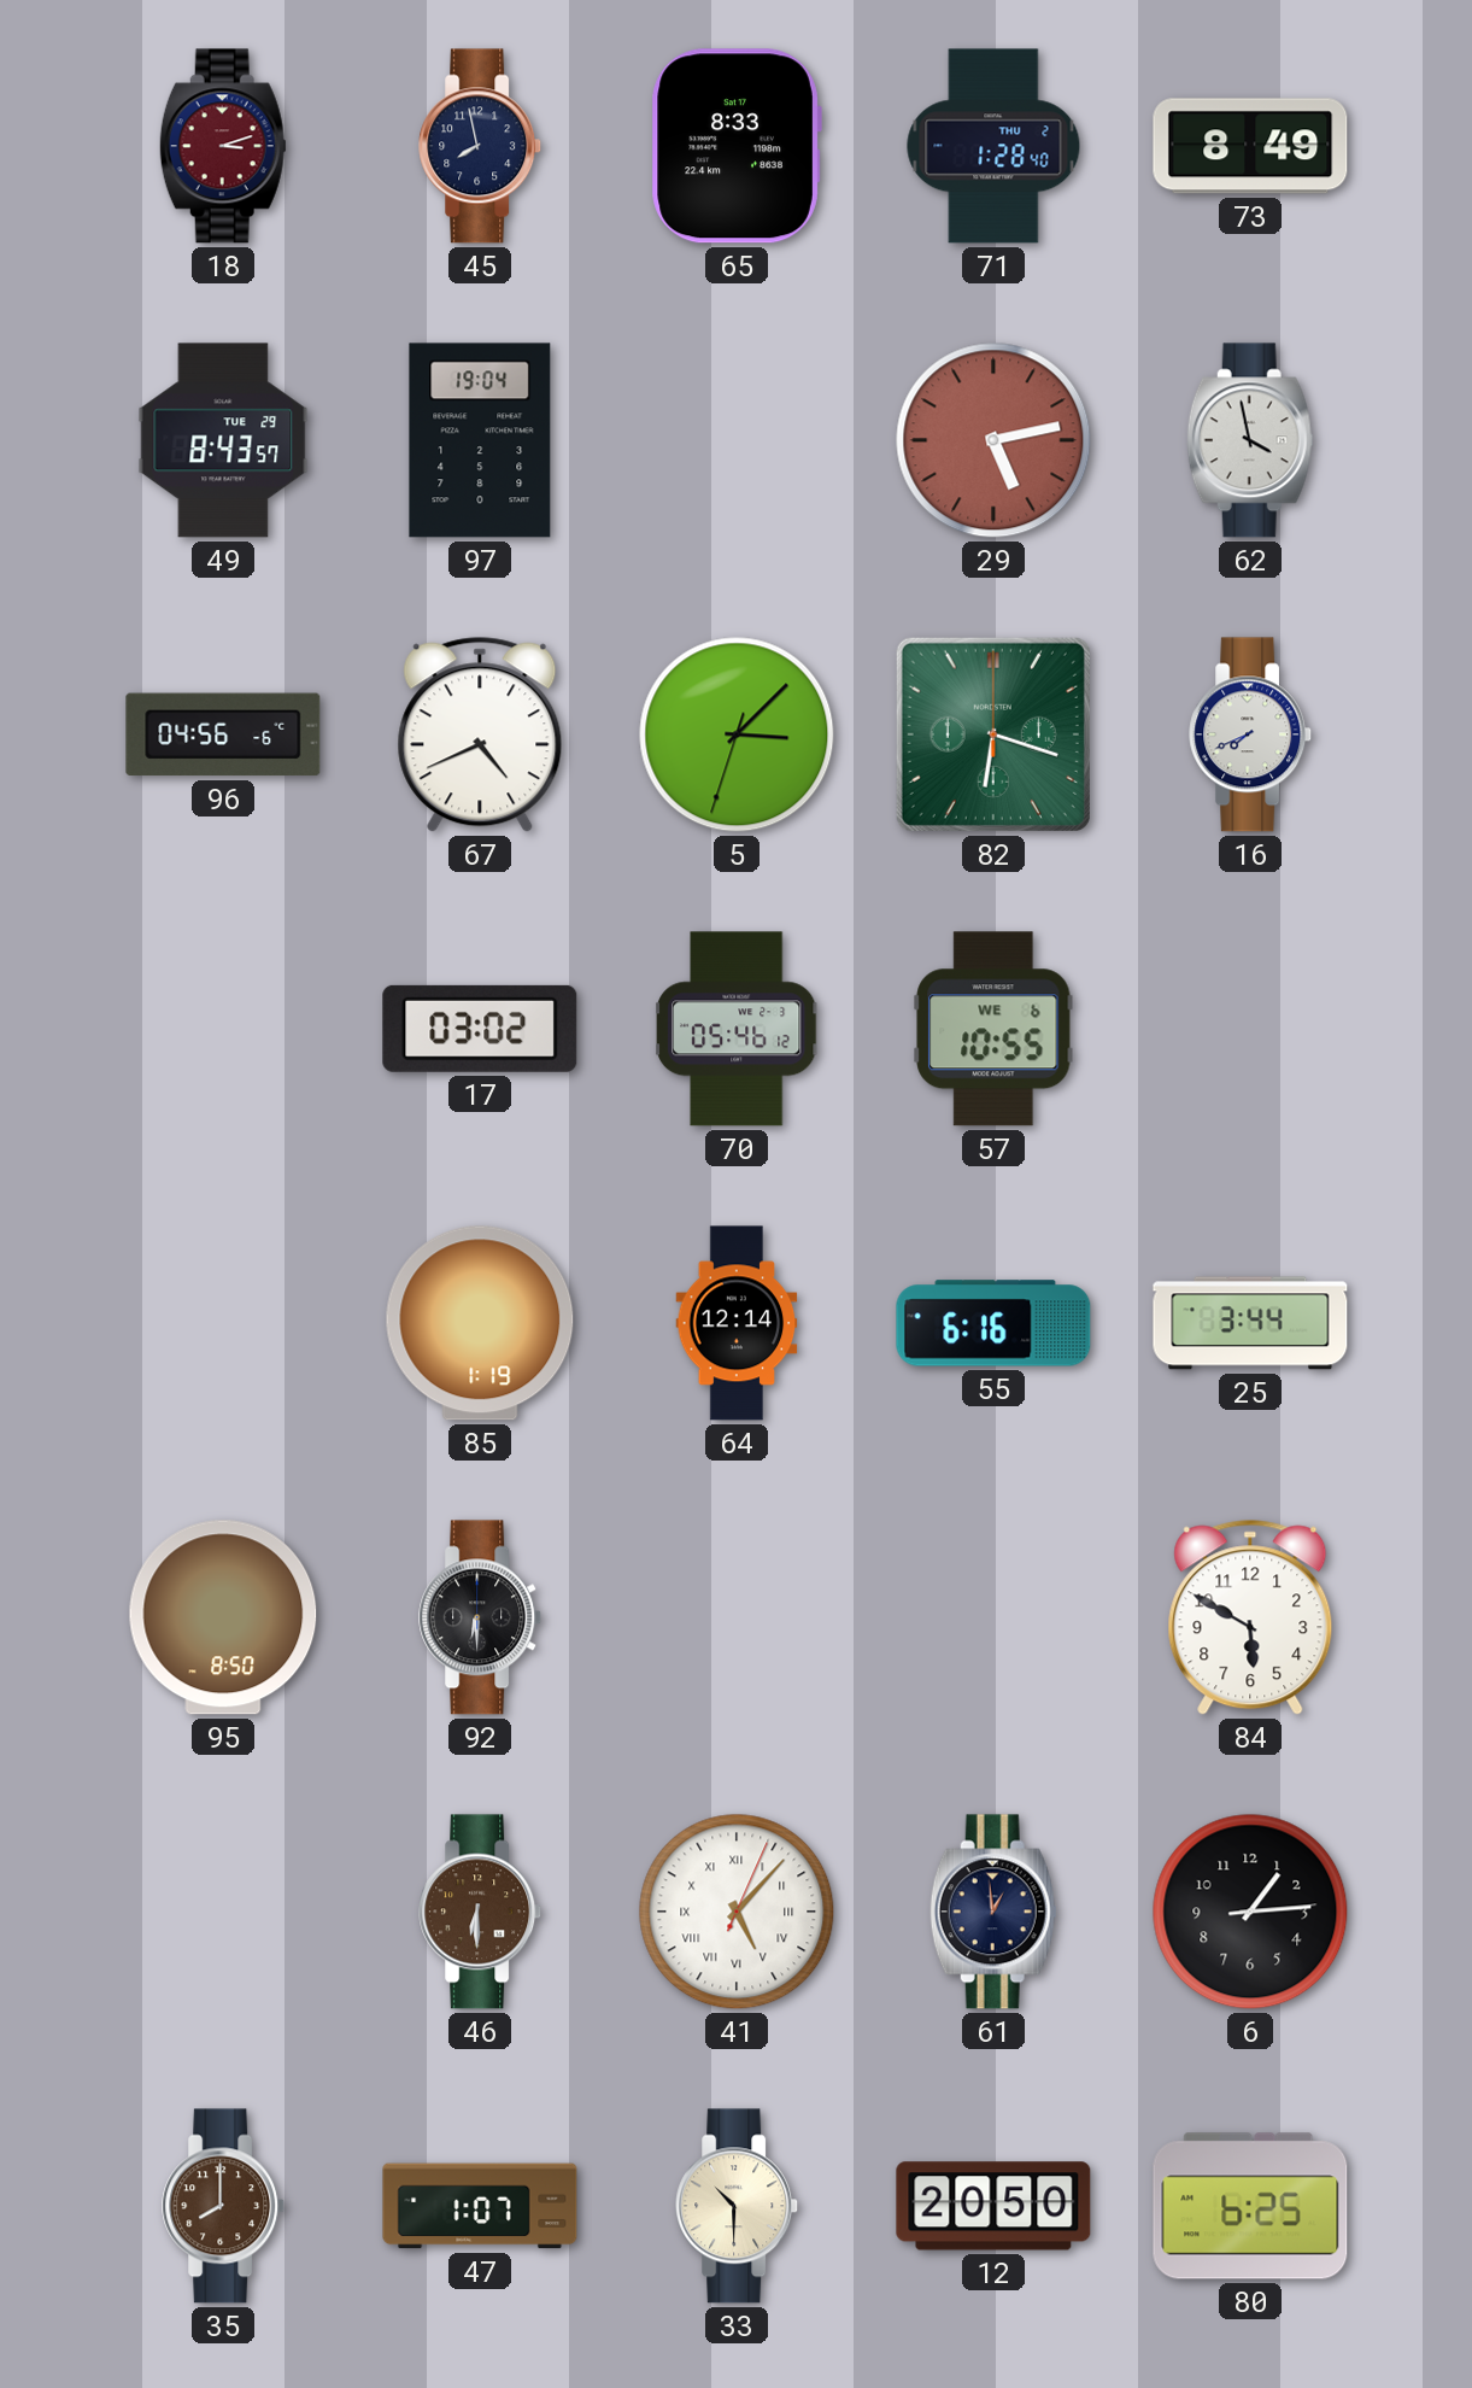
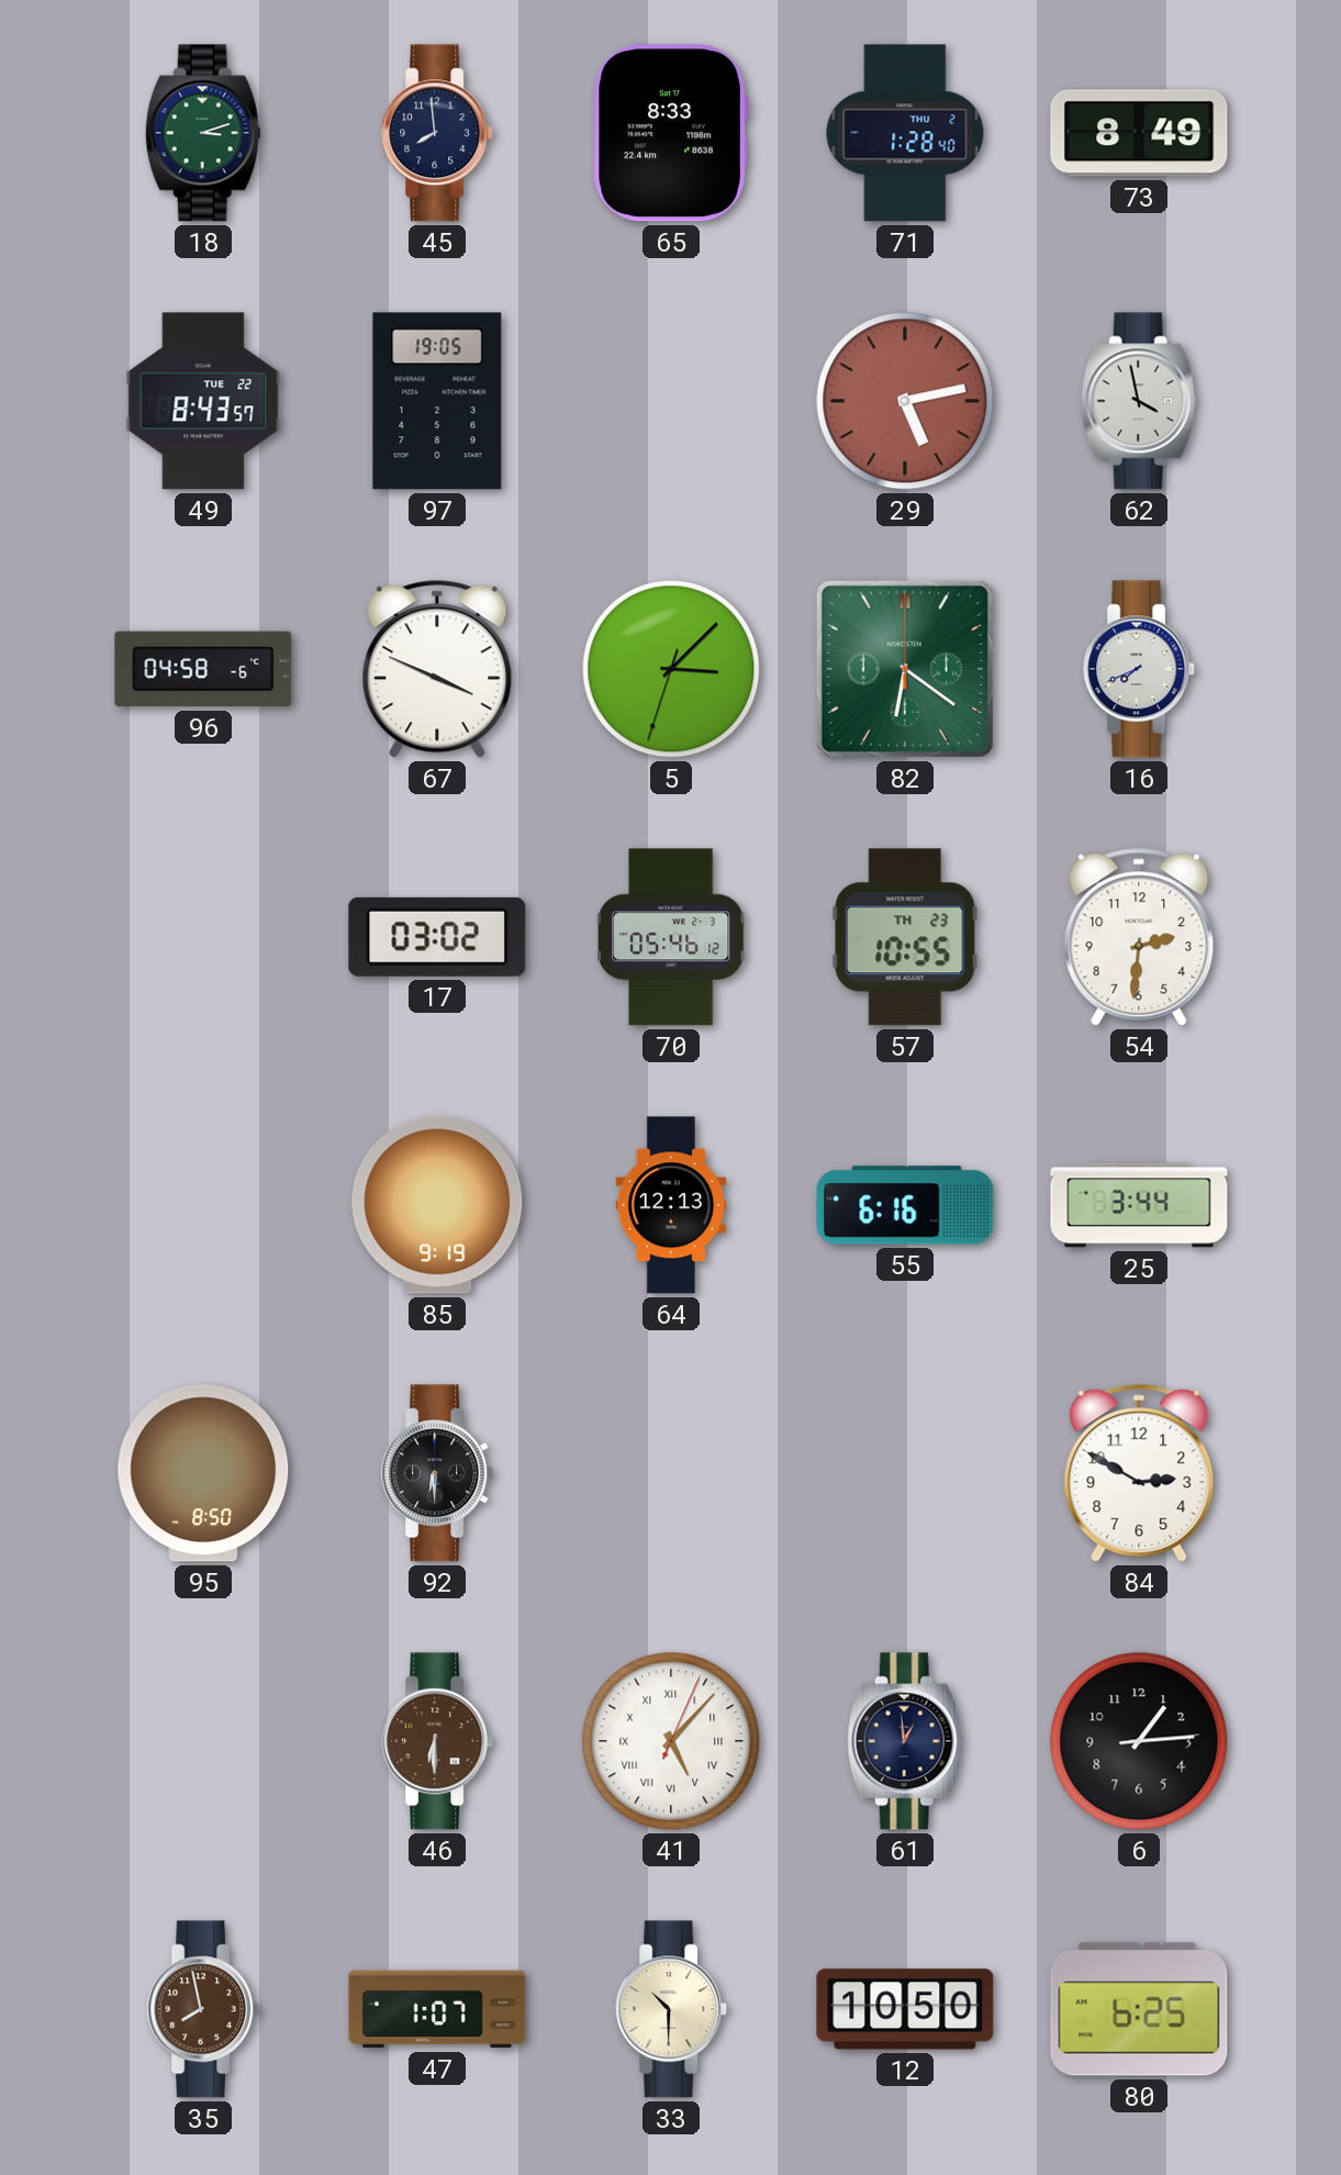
18 dial: burgundy -> green
45: 7:58 -> 7:59
49 date: TUE 29 -> TUE 22
97: 19:04 -> 19:05
96: 04:56 -> 04:58
67: 4:41 -> 3:49
82: 6:18 -> 6:21
57 date: WE 6 -> TH 23
54: none -> 2:31
85: 1:19 -> 9:19
64: 12:14 -> 12:13
84: 5:50 -> 2:50
35: 8:00 -> 7:58
12: 20:50 -> 10:50
